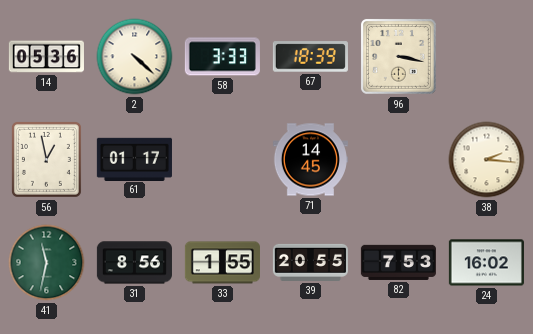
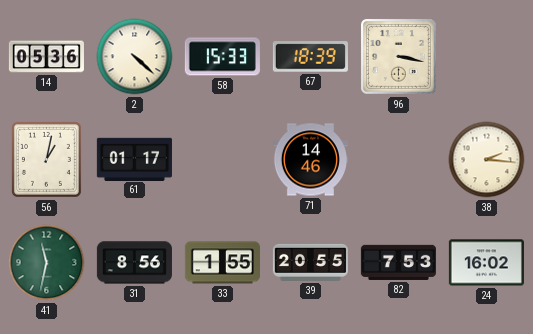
58: 3:33 -> 15:33
56: 12:58 -> 1:02
71: 14:45 -> 14:46
